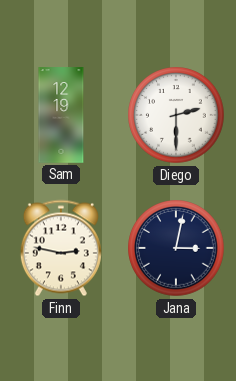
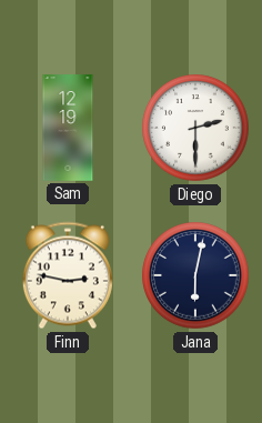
Jana: 3:02 -> 6:02
